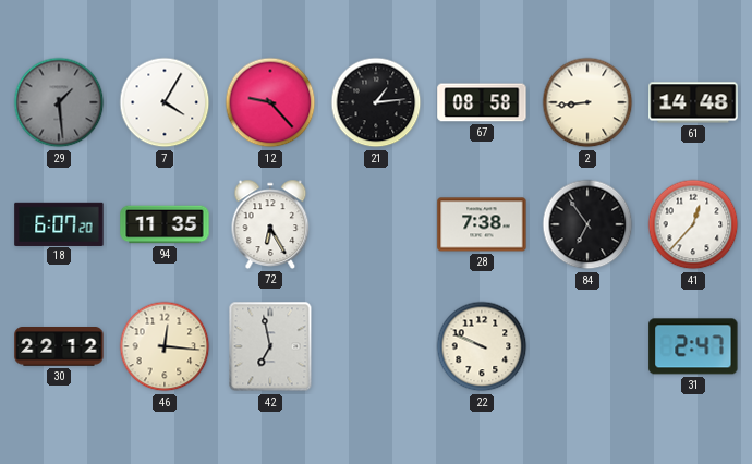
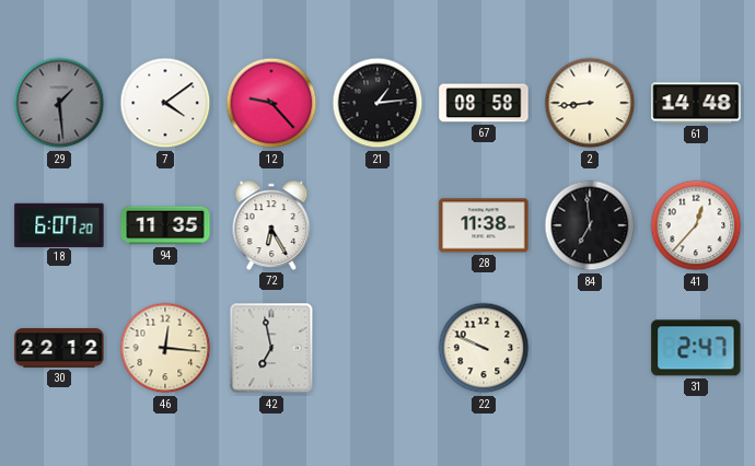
7: 4:05 -> 4:09
28: 7:38 -> 11:38
84: 6:54 -> 6:59
